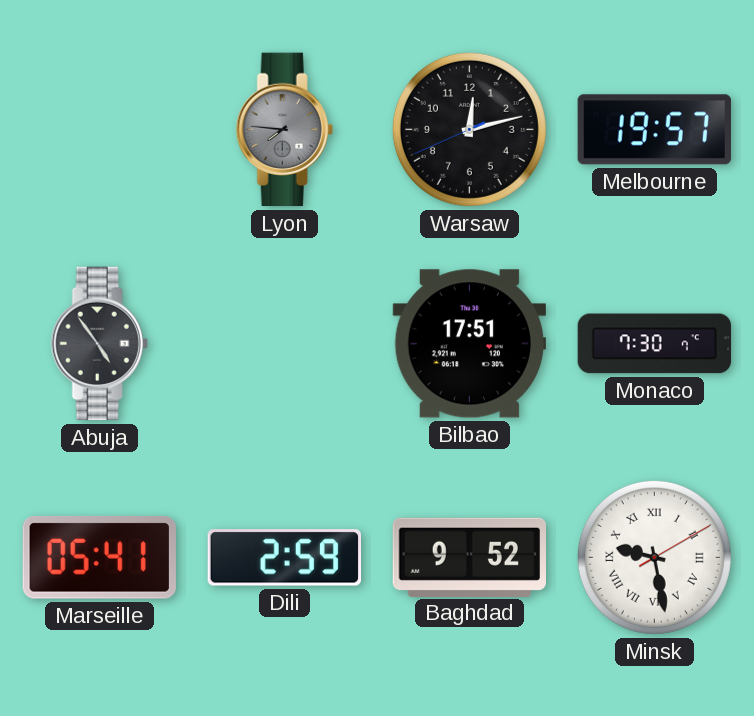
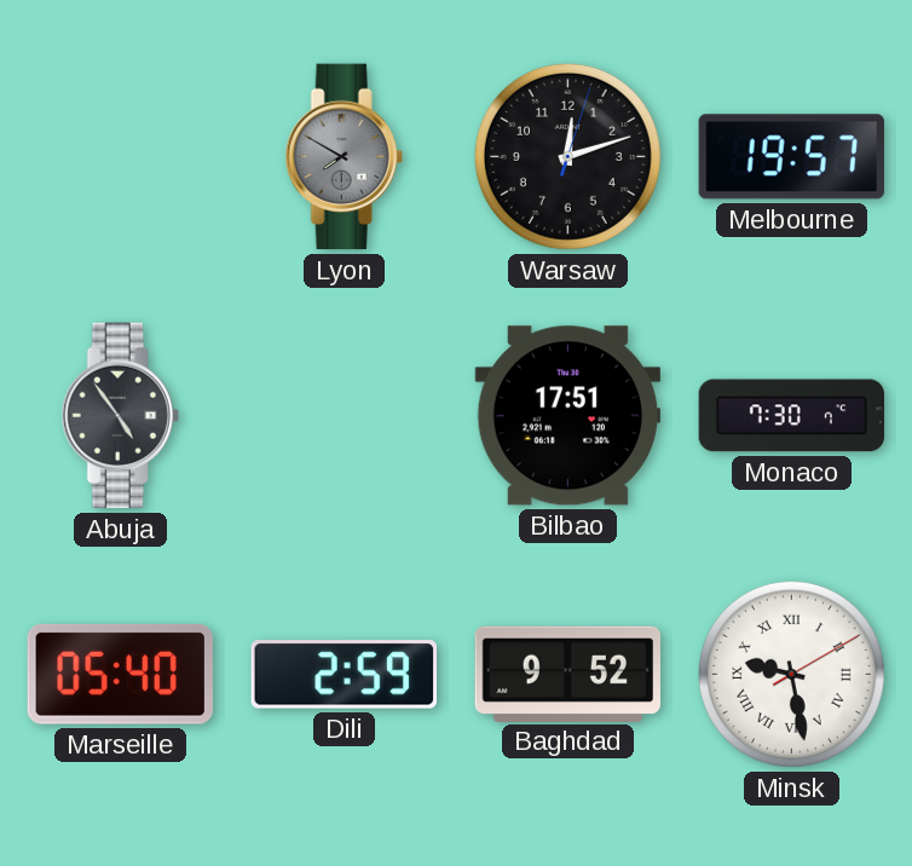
Lyon: 7:46 -> 7:50
Warsaw: 12:12:41 -> 12:12:03
Marseille: 05:41 -> 05:40
